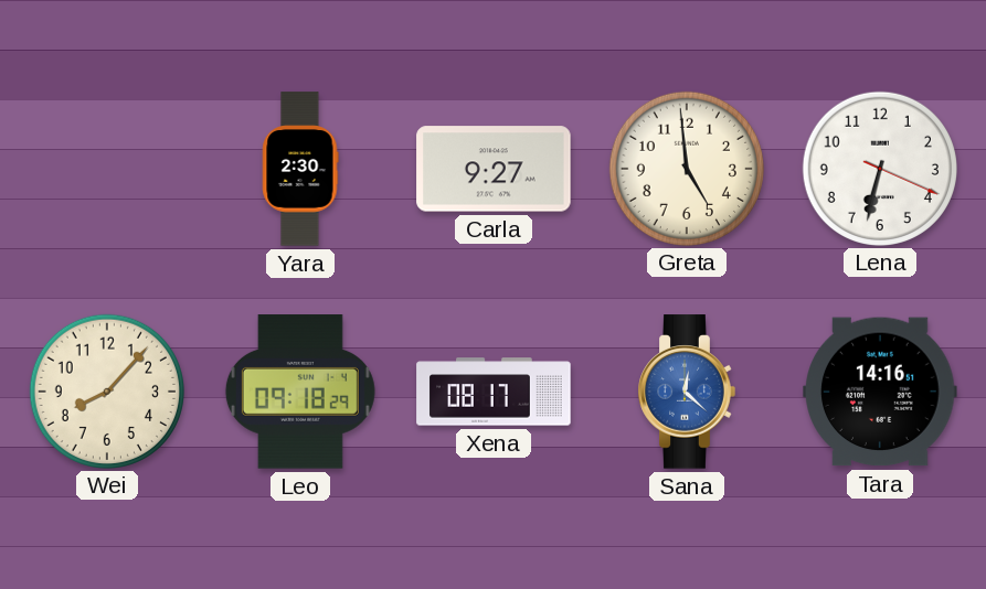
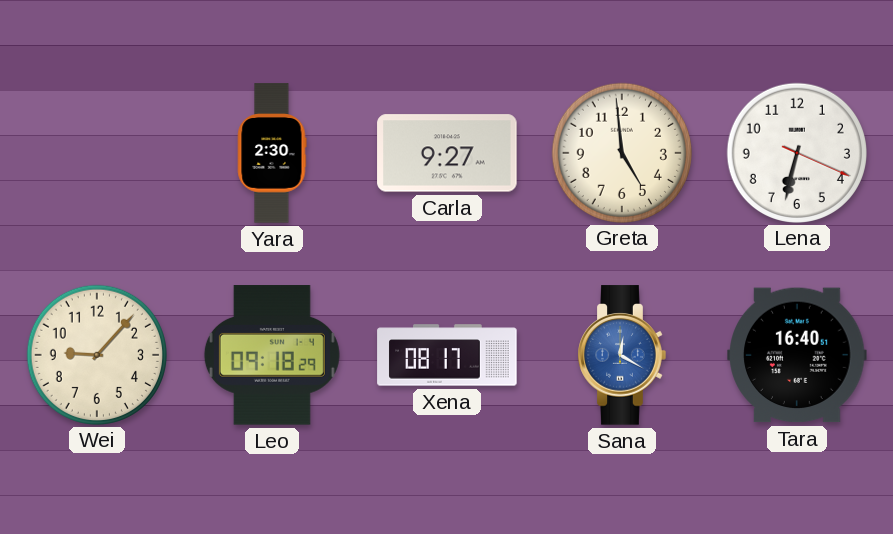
Wei: 8:07 -> 9:07
Sana: 12:22 -> 12:20
Tara: 14:16 -> 16:40
